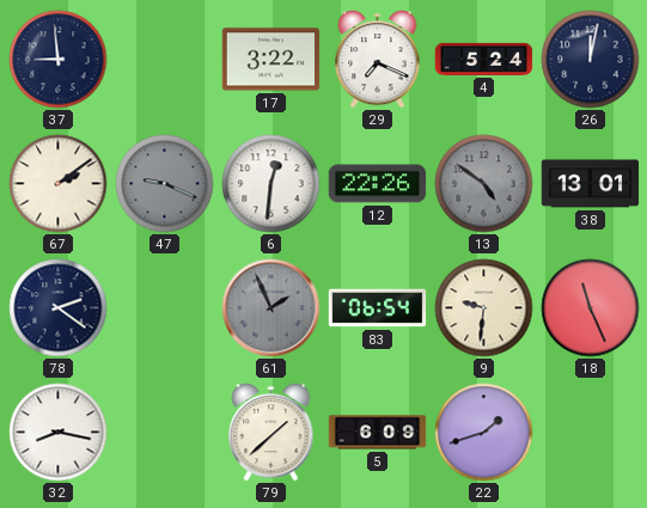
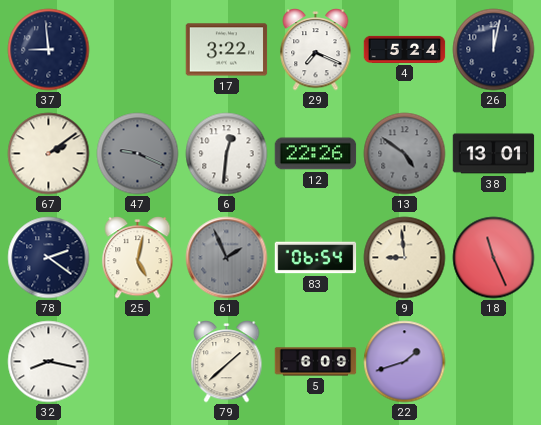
25: none -> 5:02
9: 9:31 -> 8:59
